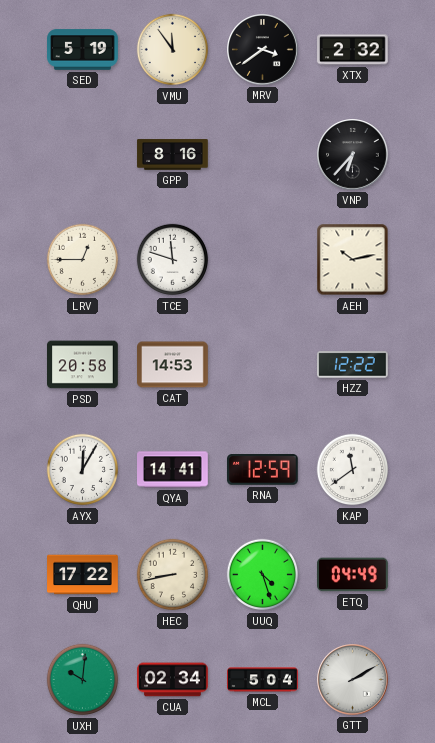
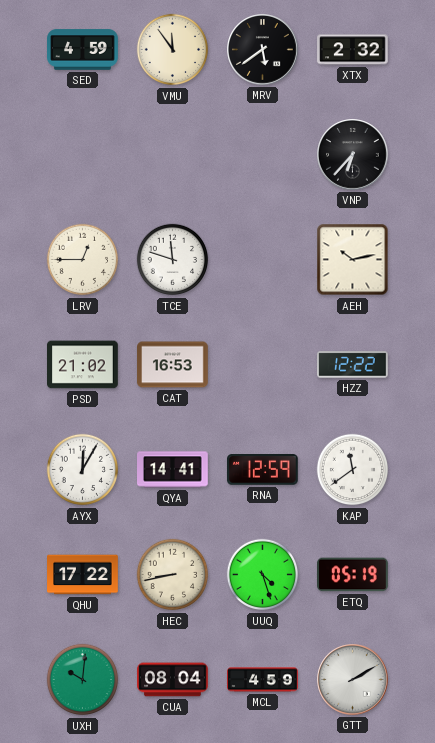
SED: 5:19 -> 4:59
MRV: 3:39 -> 5:39
GPP: 8:16 -> none
PSD: 20:58 -> 21:02
CAT: 14:53 -> 16:53
ETQ: 04:49 -> 05:19
CUA: 02:34 -> 08:04
MCL: 5:04 -> 4:59
